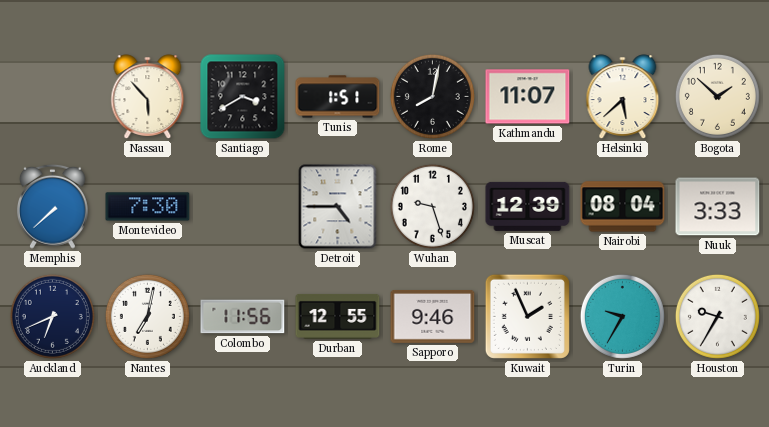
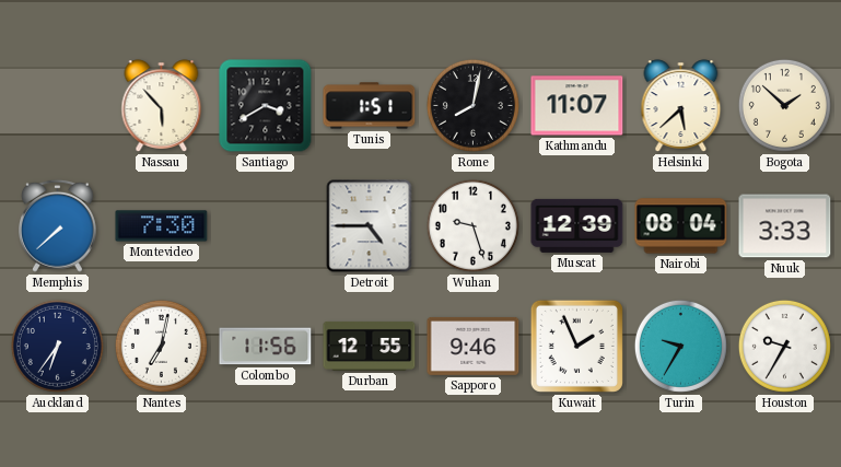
Auckland: 6:41 -> 6:36
